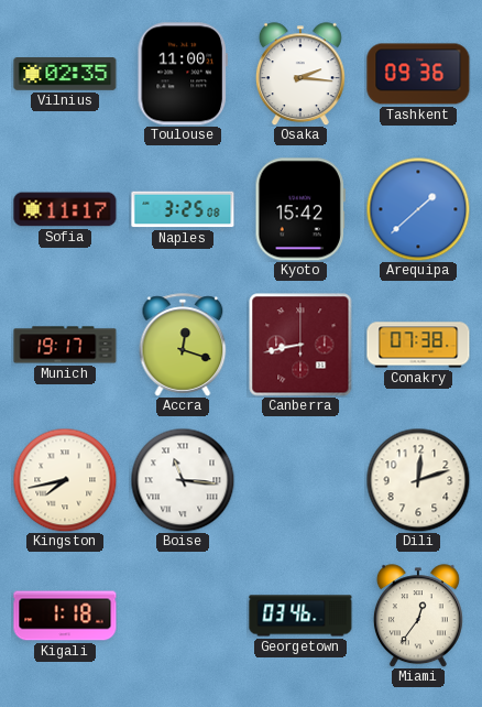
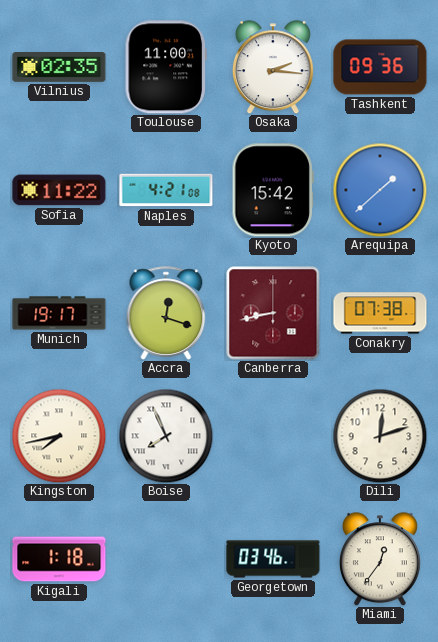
Sofia: 11:17 -> 11:22
Naples: 3:25 -> 4:21
Boise: 11:16 -> 7:56
